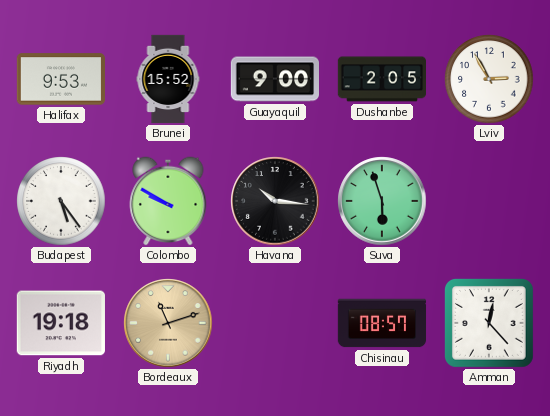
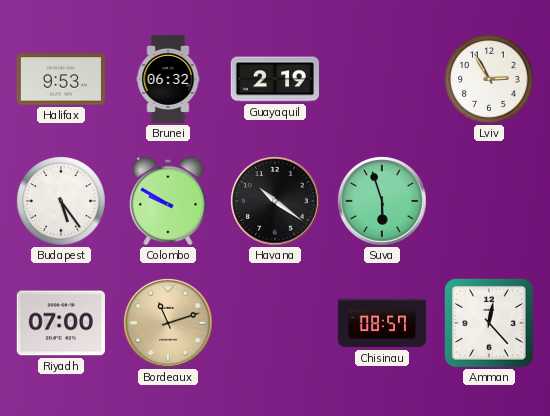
Brunei: 15:52 -> 06:32
Guayaquil: 9:00 -> 2:19
Dushanbe: 2:05 -> none
Havana: 10:16 -> 10:21
Riyadh: 19:18 -> 07:00
